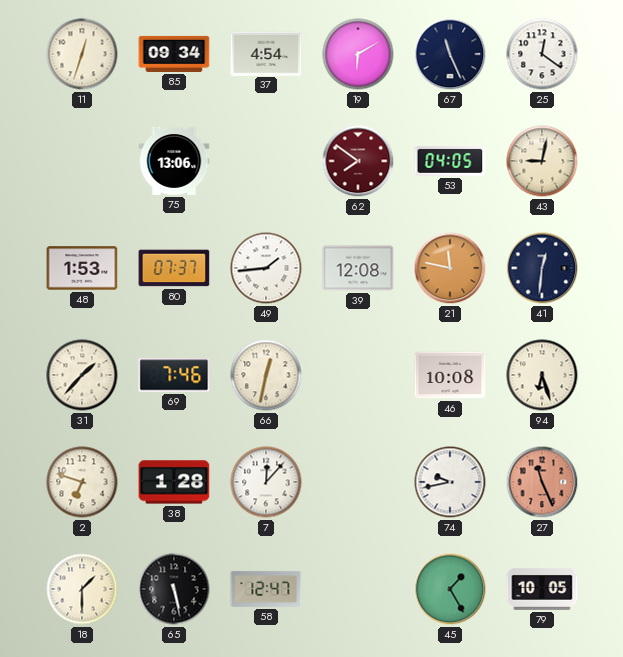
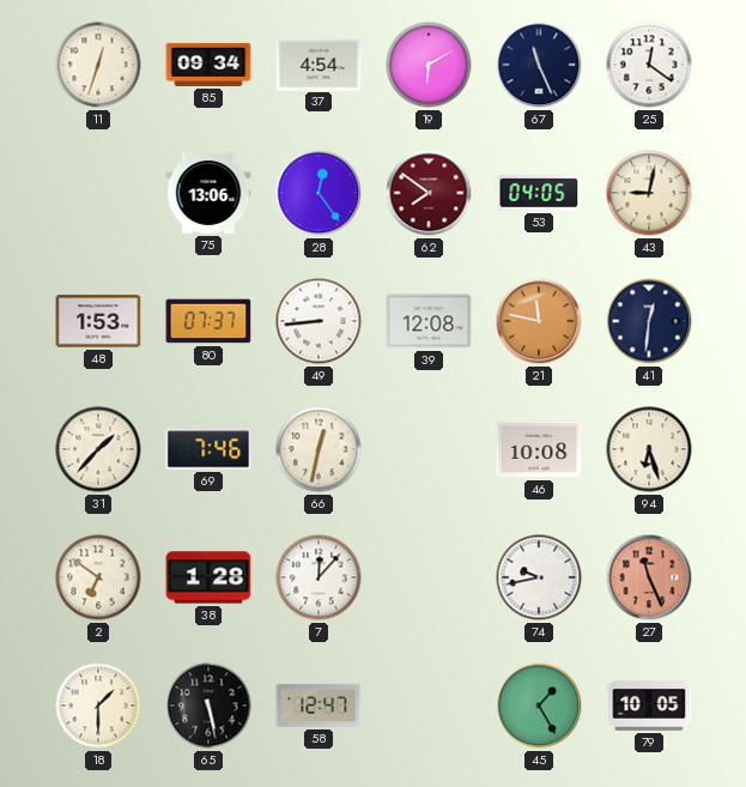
28: none -> 12:24
49: 1:44 -> 8:44
2: 6:48 -> 6:51
